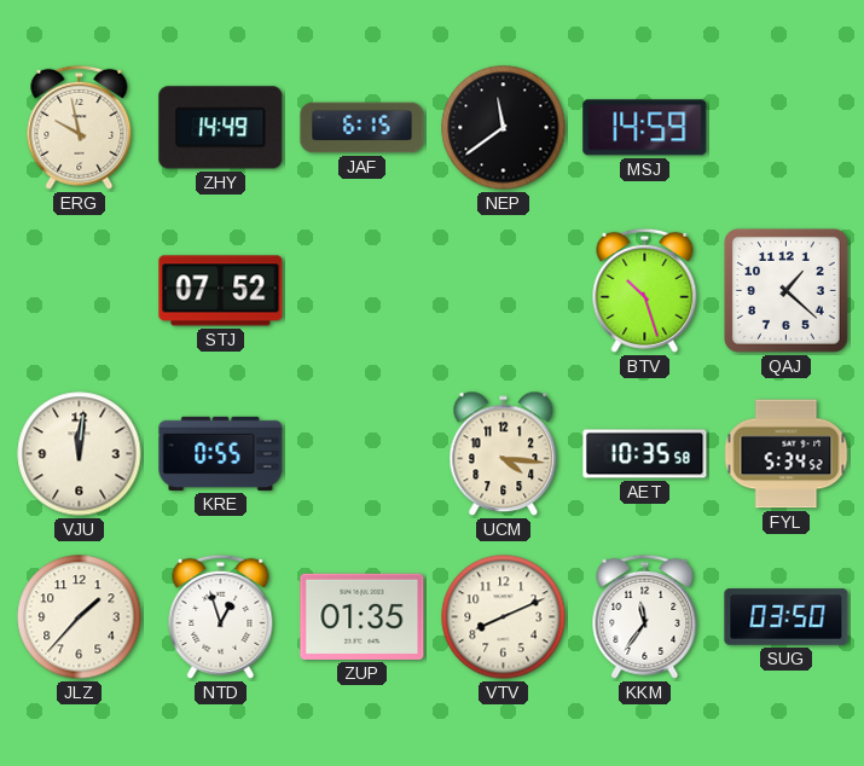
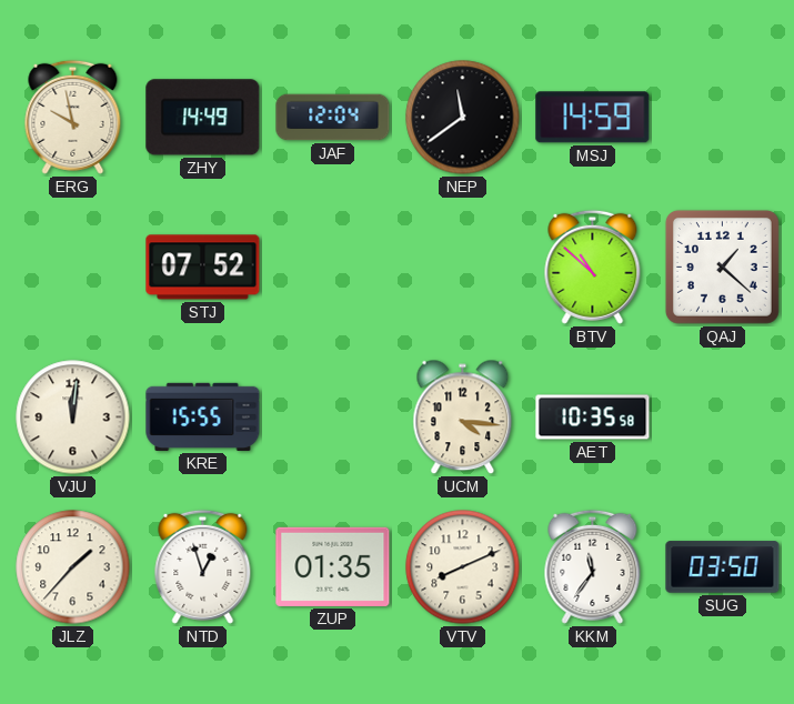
JAF: 6:15 -> 12:04
BTV: 10:27 -> 10:52
KRE: 0:55 -> 15:55
FYL: 5:34 -> none
